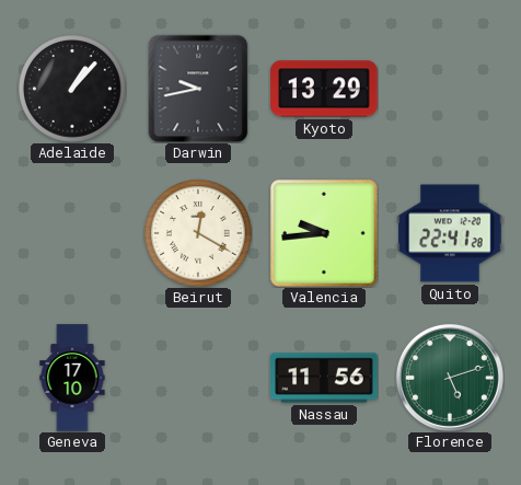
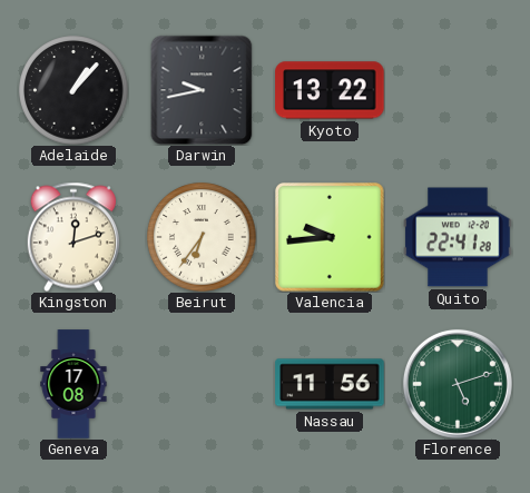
Kyoto: 13:29 -> 13:22
Kingston: none -> 12:12
Beirut: 12:20 -> 6:36
Geneva: 17:10 -> 17:08
